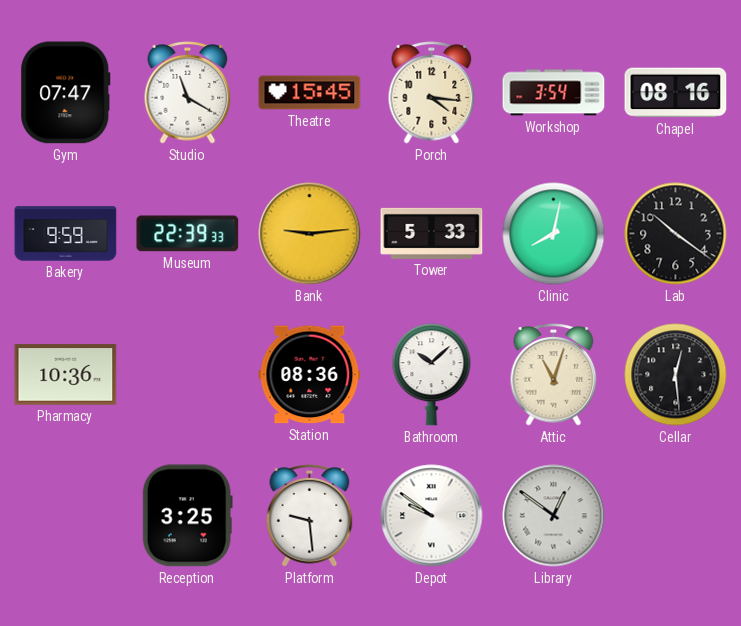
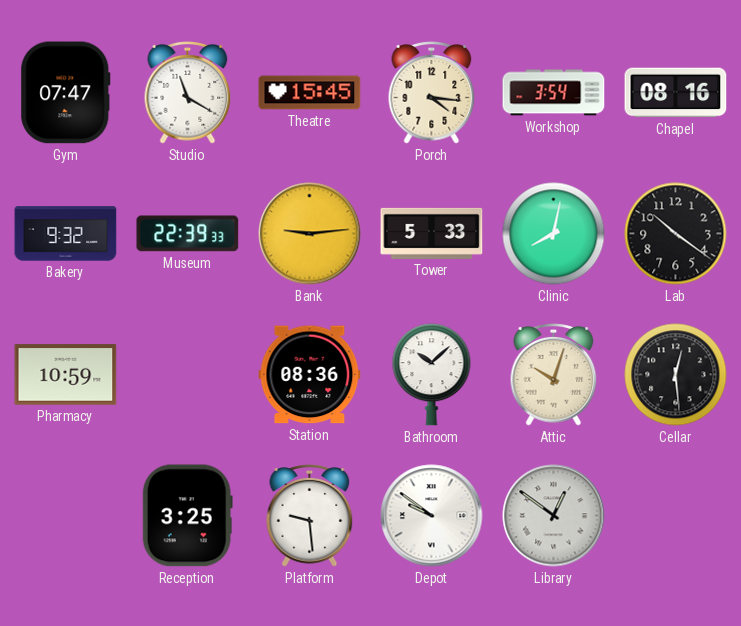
Bakery: 9:59 -> 9:32
Pharmacy: 10:36 -> 10:59
Attic: 11:03 -> 10:03
